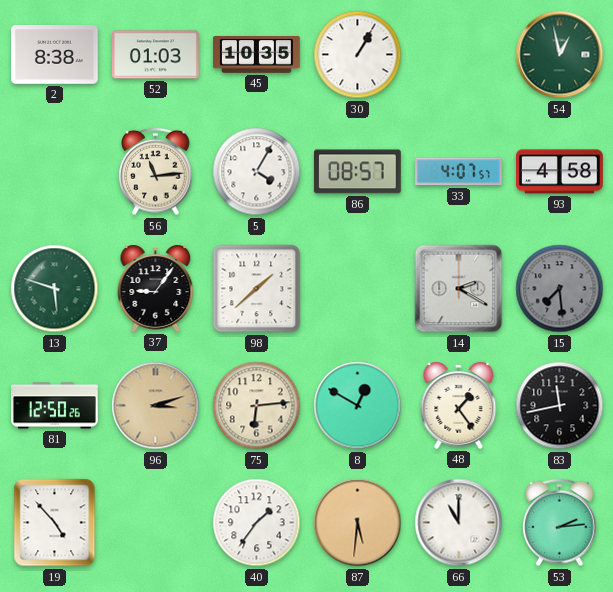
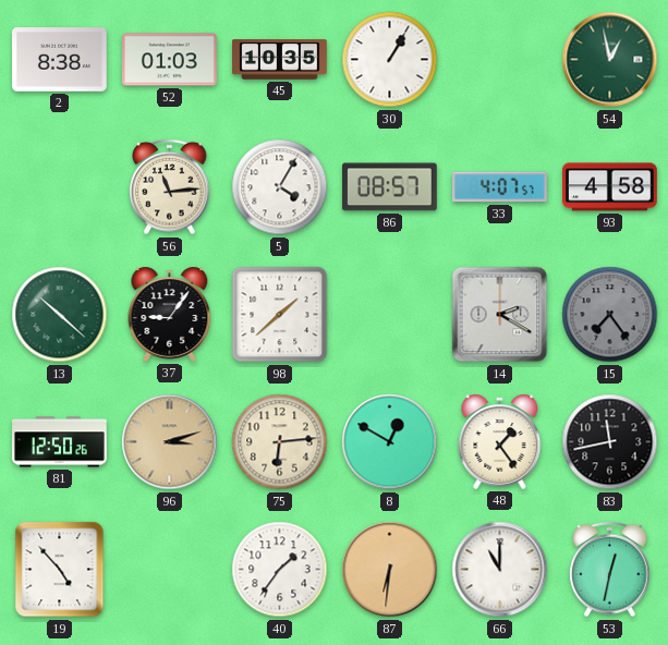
13: 5:48 -> 10:22
15: 7:29 -> 7:24
87: 5:31 -> 6:31
53: 2:14 -> 12:32
